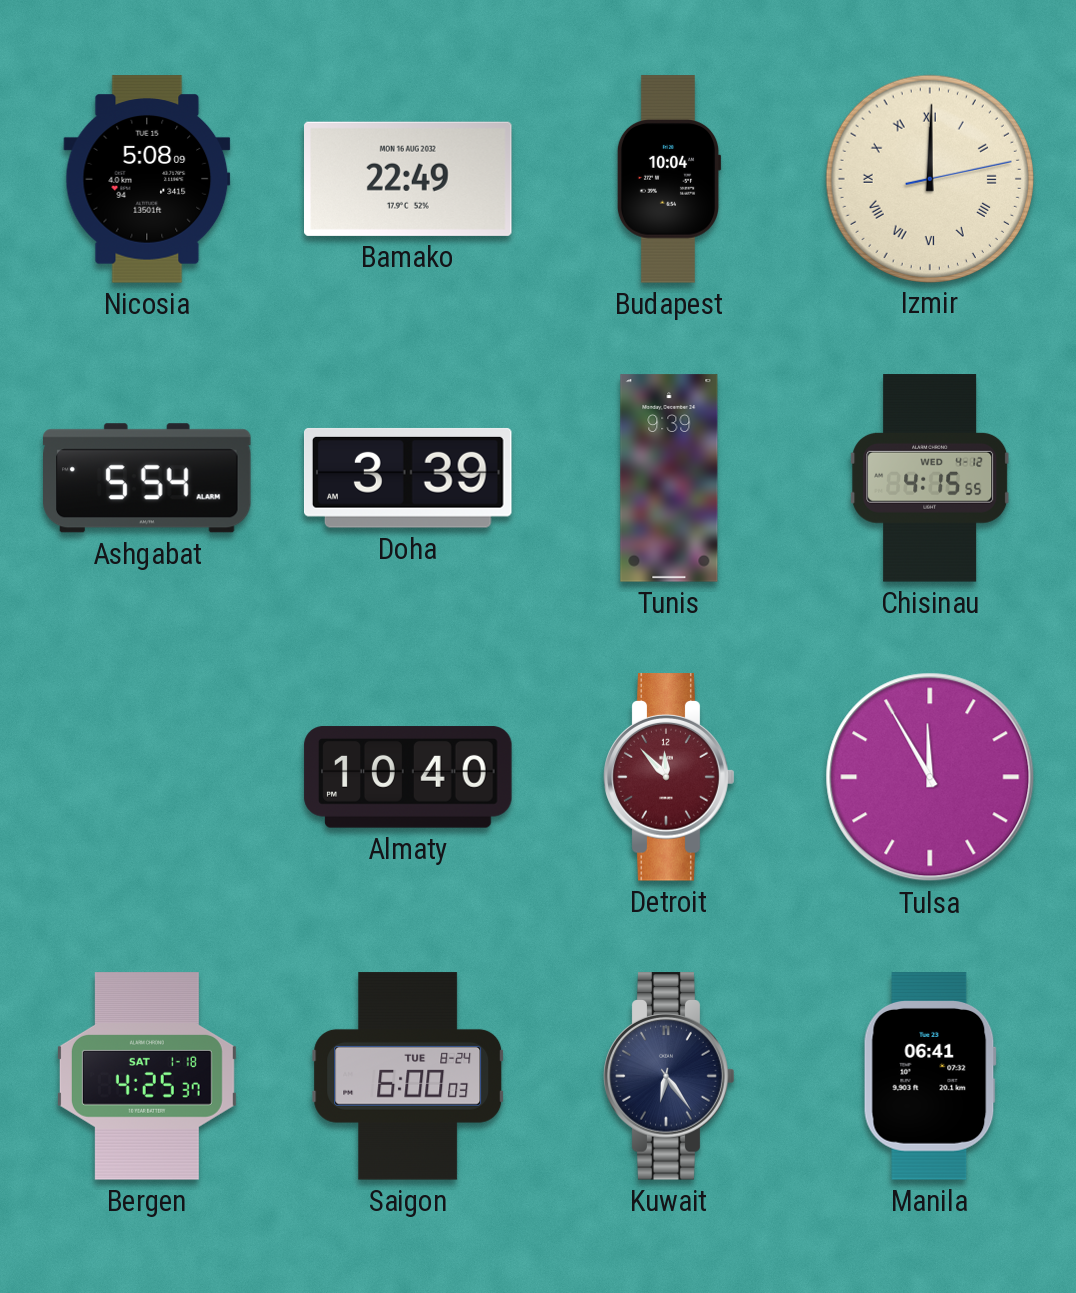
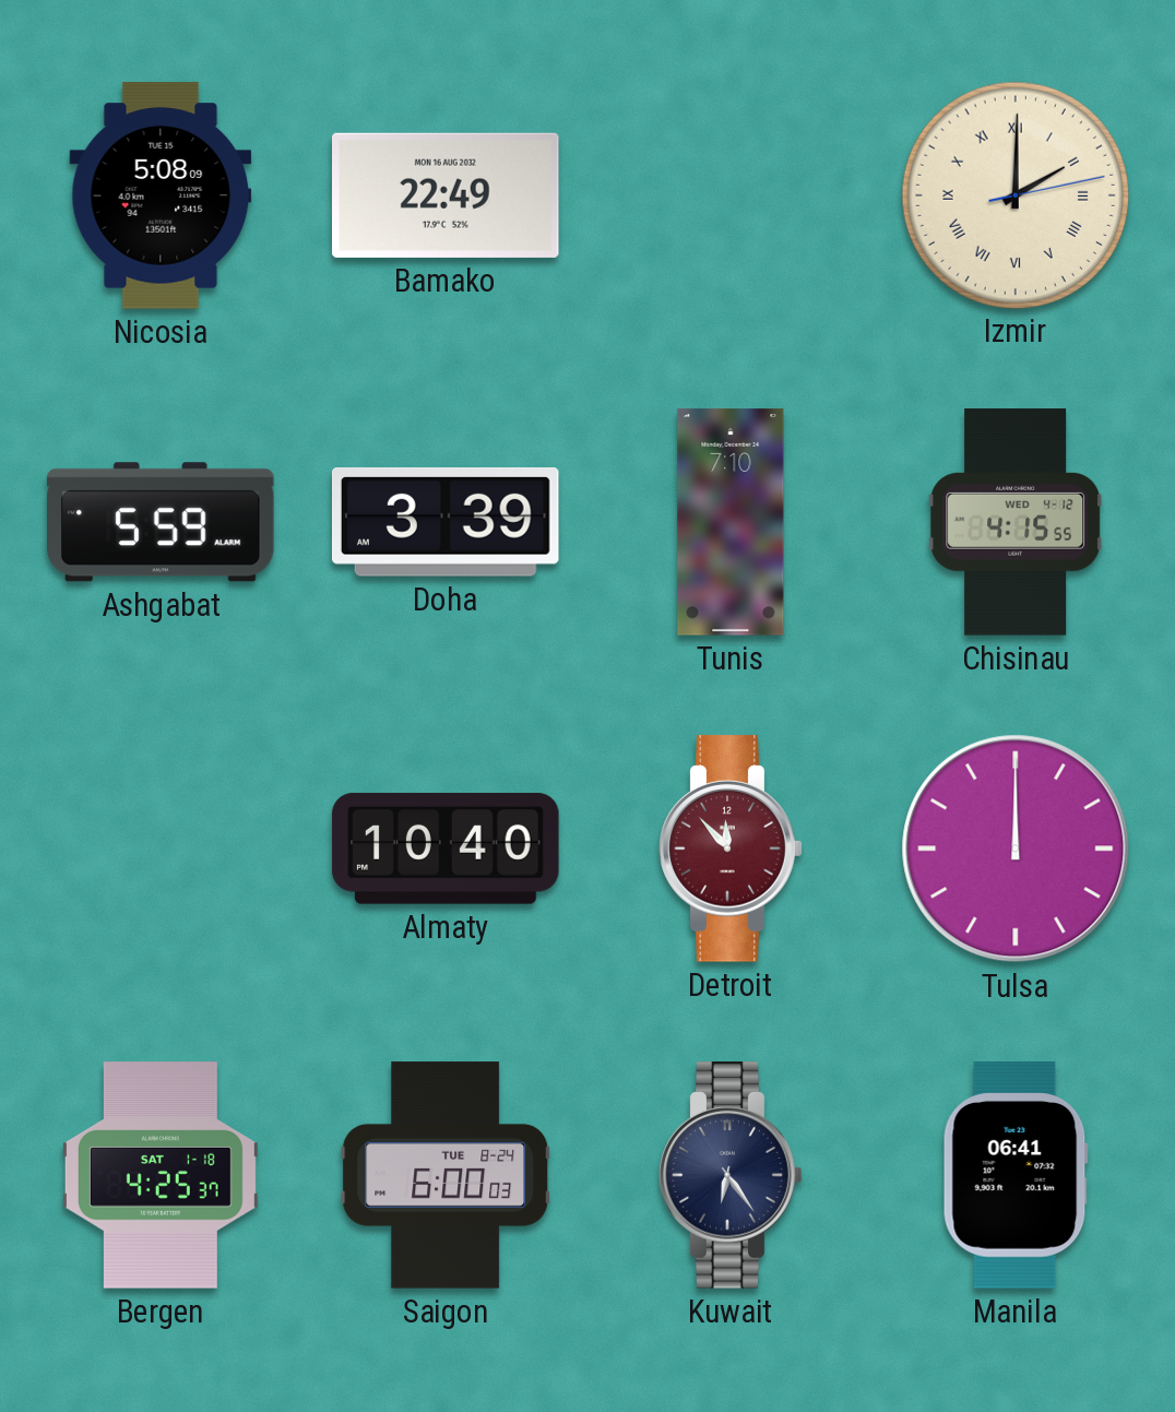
Budapest: 10:04 -> none
Izmir: 12:00 -> 2:00
Ashgabat: 5:54 -> 5:59
Tunis: 9:39 -> 7:10
Tulsa: 11:55 -> 12:00
